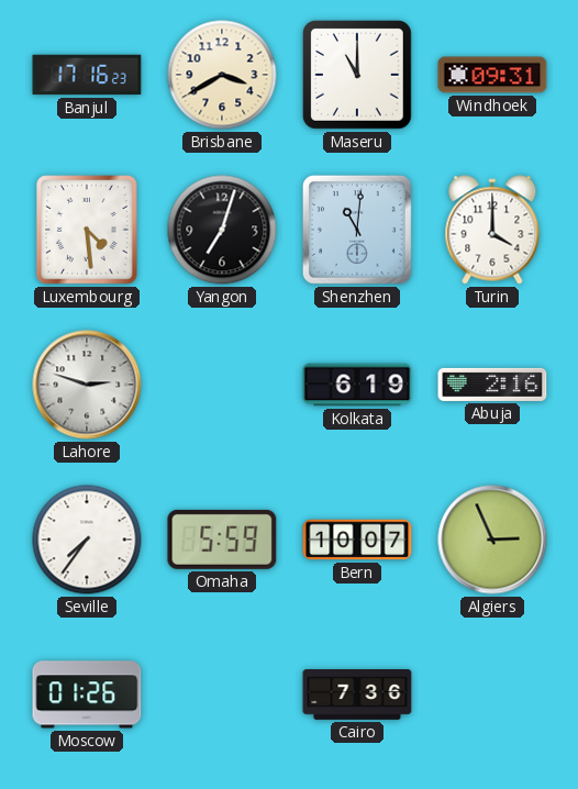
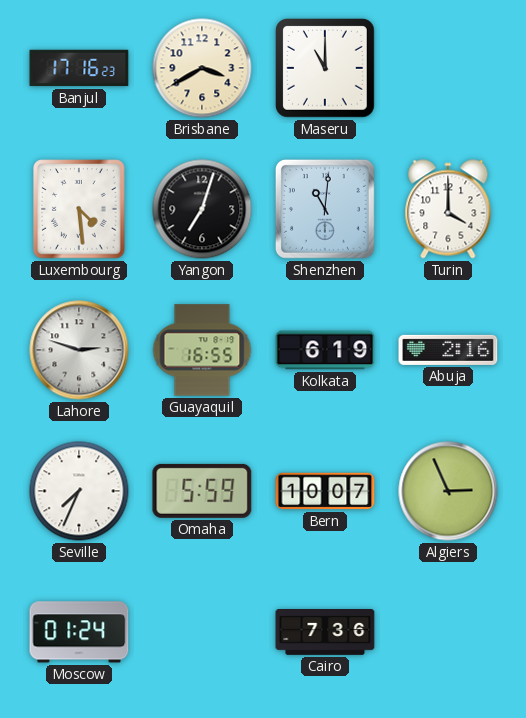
Windhoek: 09:31 -> none
Guayaquil: none -> 16:55
Seville: 7:36 -> 7:34
Moscow: 01:26 -> 01:24
